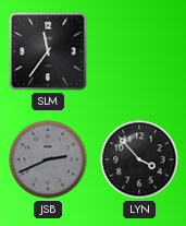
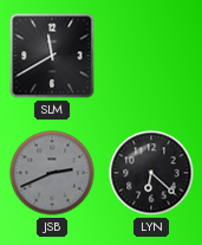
SLM: 11:36 -> 11:40
LYN: 3:53 -> 6:22
